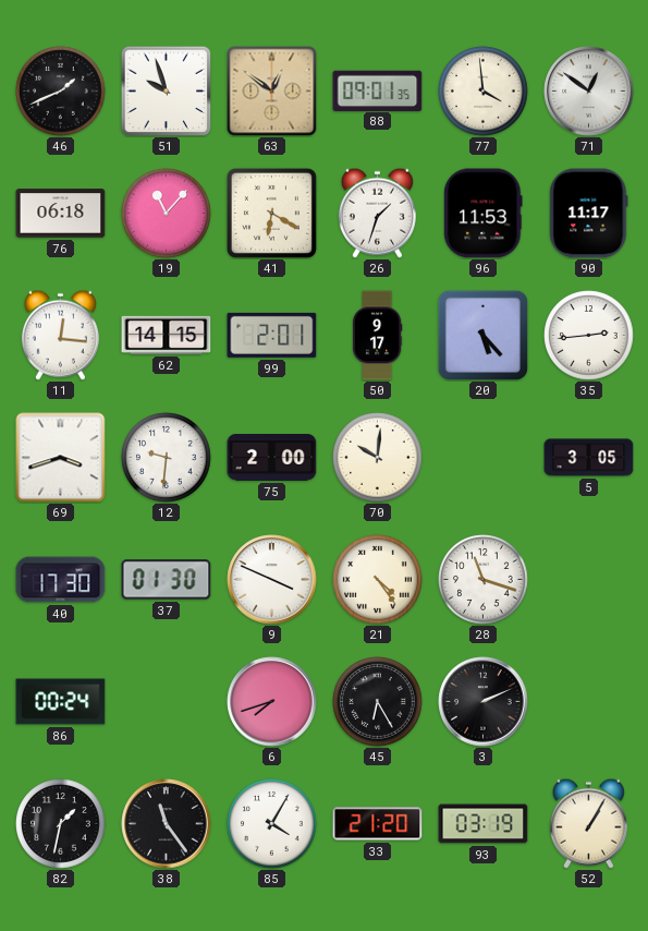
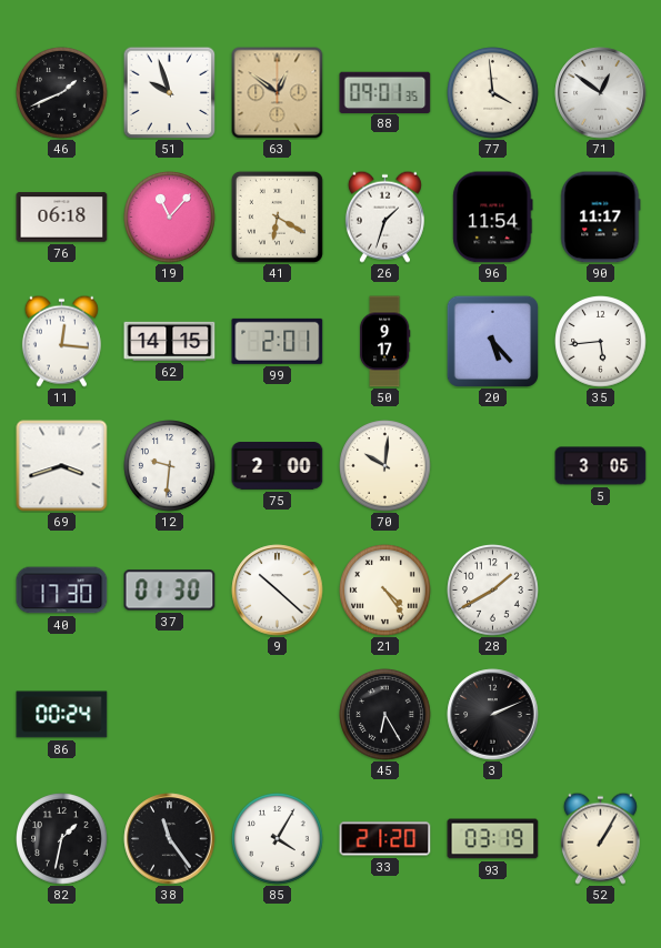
96: 11:53 -> 11:54
35: 2:44 -> 5:44
9: 3:49 -> 10:22
28: 11:18 -> 1:40
6: 7:42 -> none
